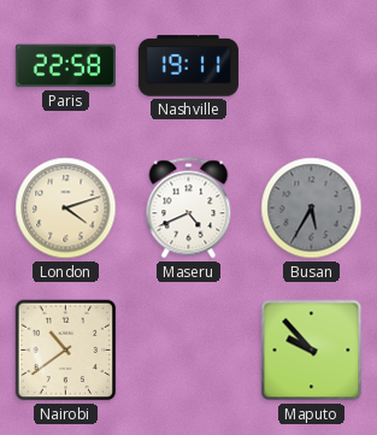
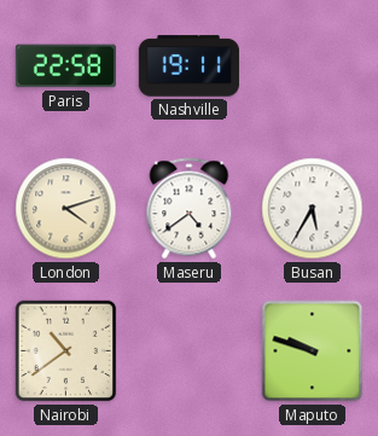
Maseru: 4:41 -> 4:39
Busan dial: grey -> white
Maputo: 9:53 -> 9:48
